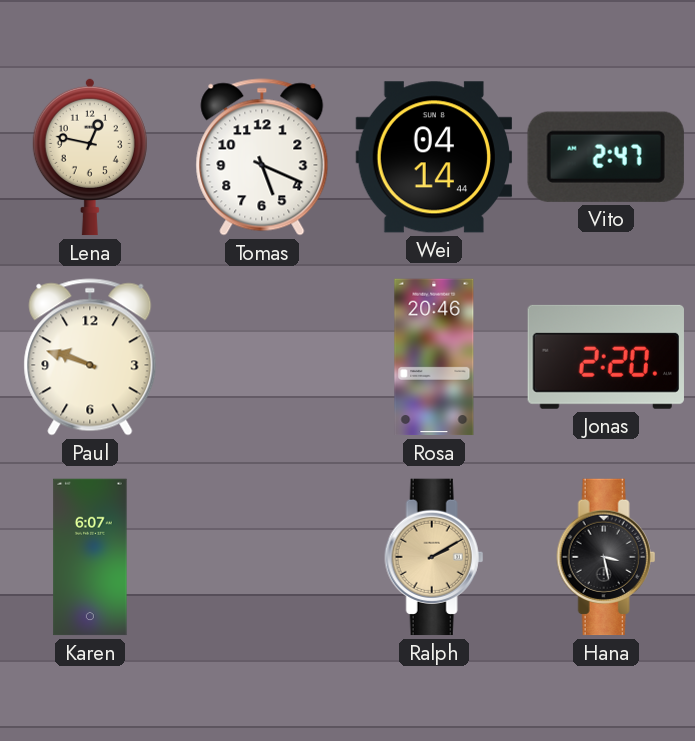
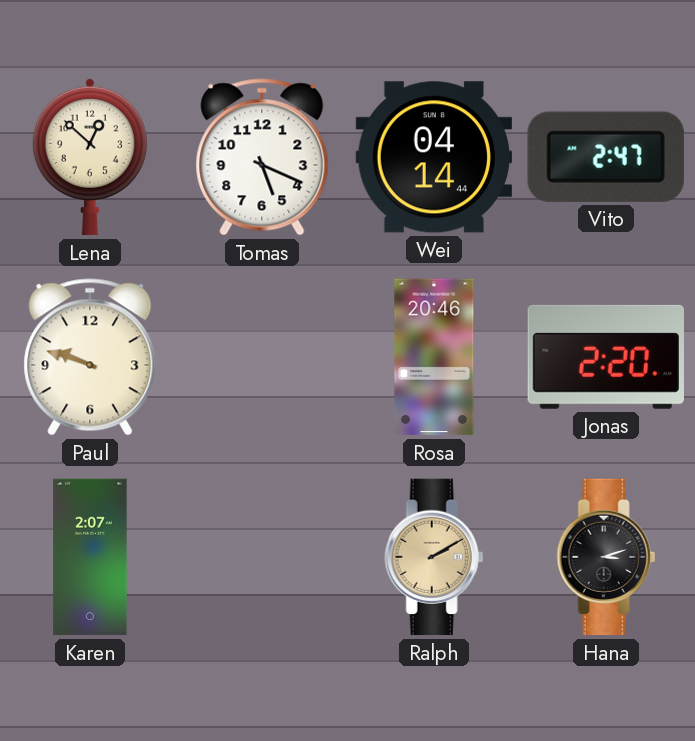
Lena: 12:47 -> 12:52
Karen: 6:07 -> 2:07
Hana: 3:28 -> 3:12
